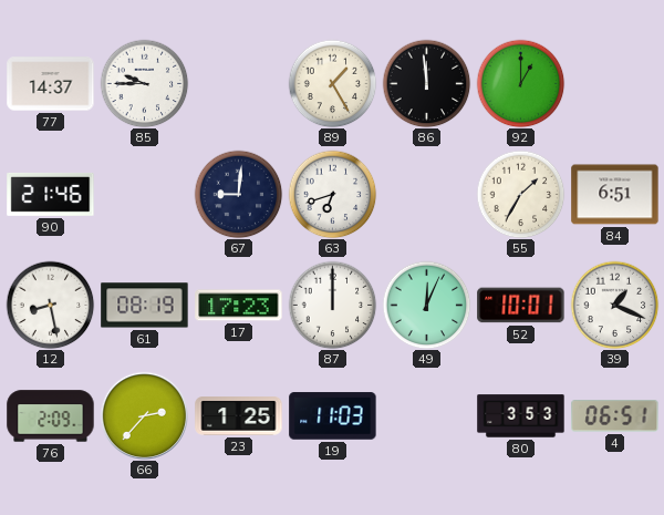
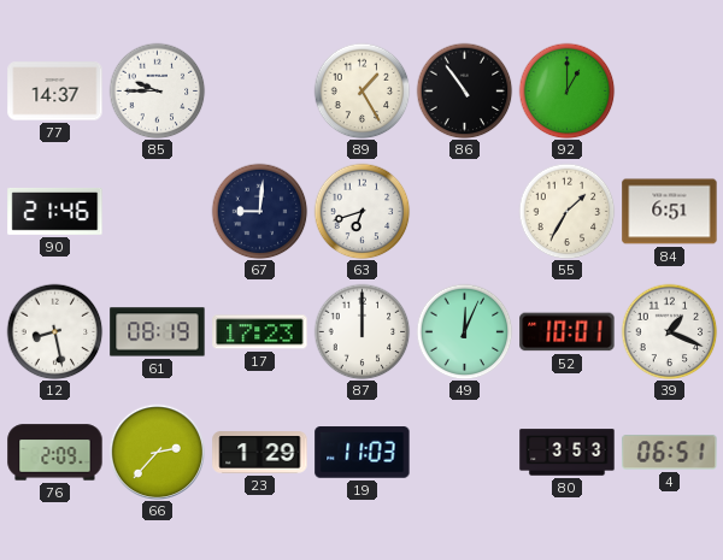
86: 11:59 -> 10:54
23: 1:25 -> 1:29
